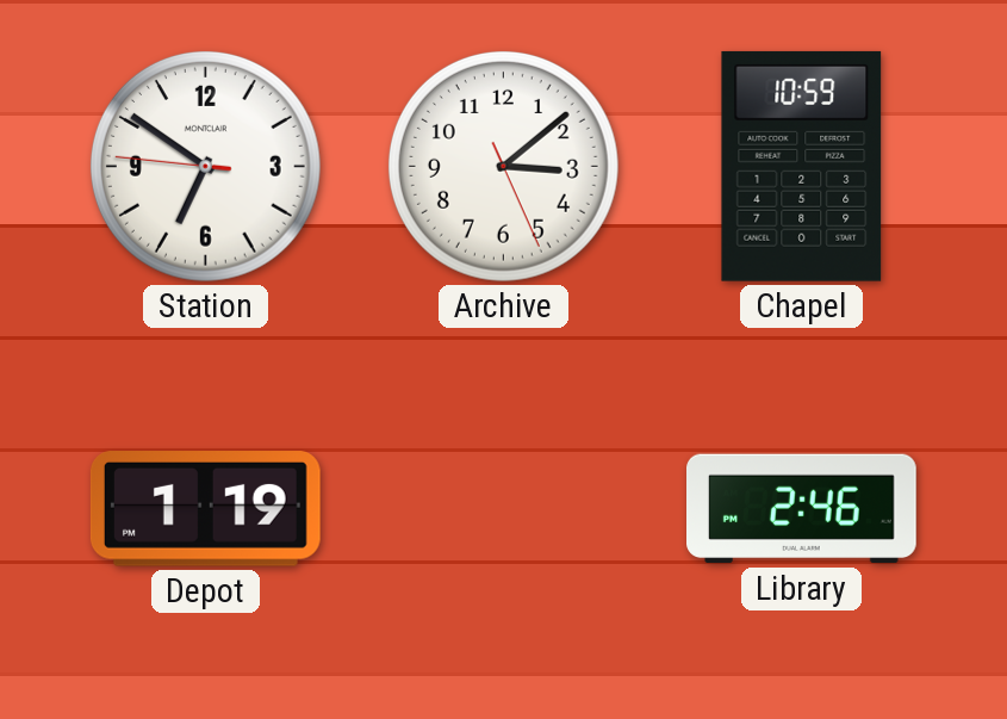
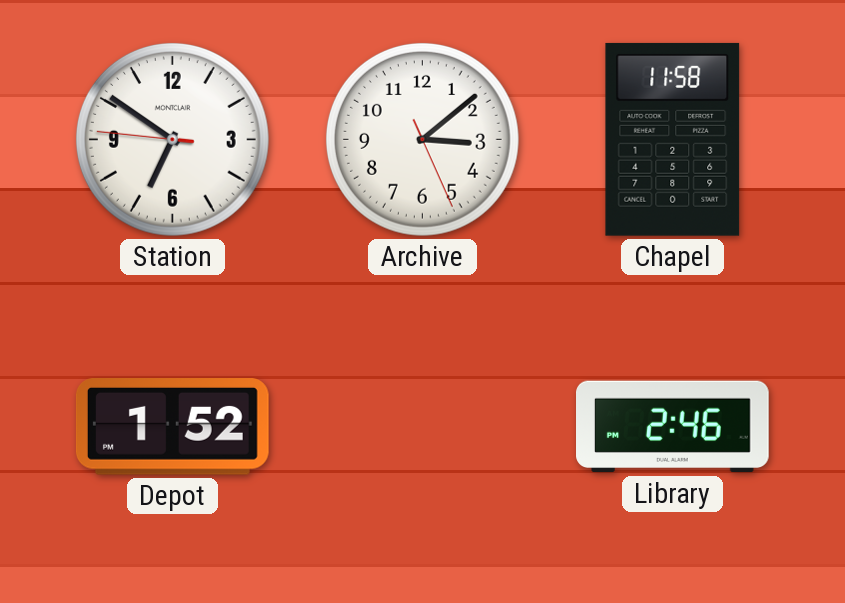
Chapel: 10:59 -> 11:58
Depot: 1:19 -> 1:52
